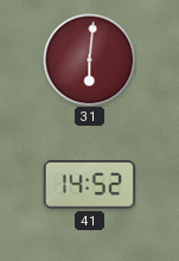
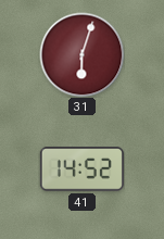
31: 6:01 -> 6:03
